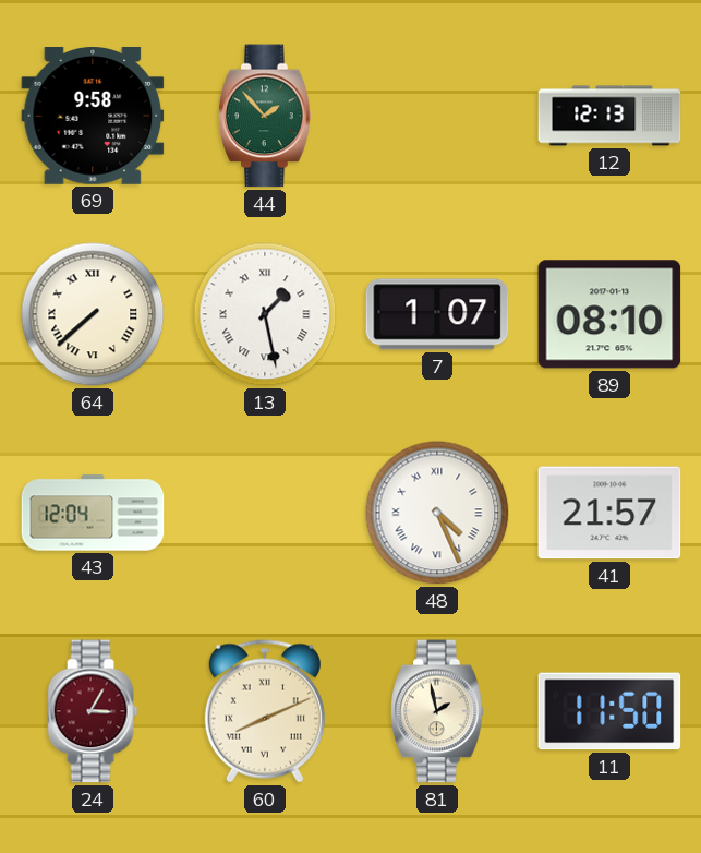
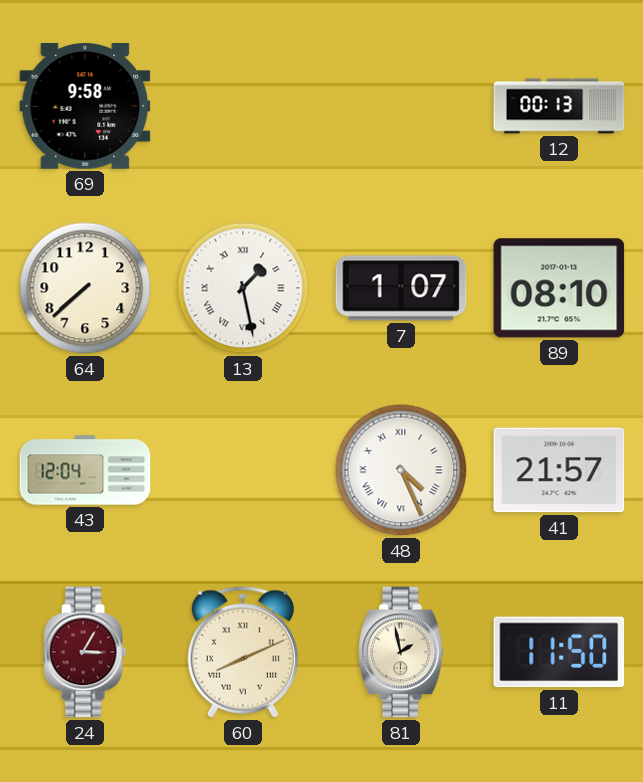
44: 1:53 -> none
12: 12:13 -> 00:13
64 numerals: Roman -> Arabic
